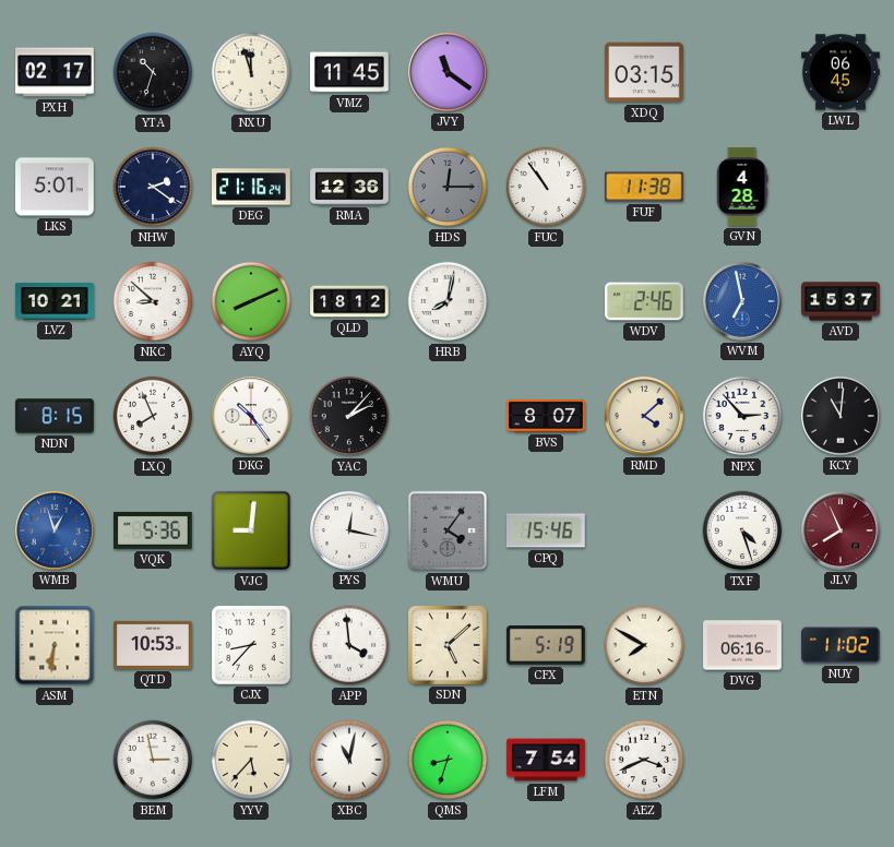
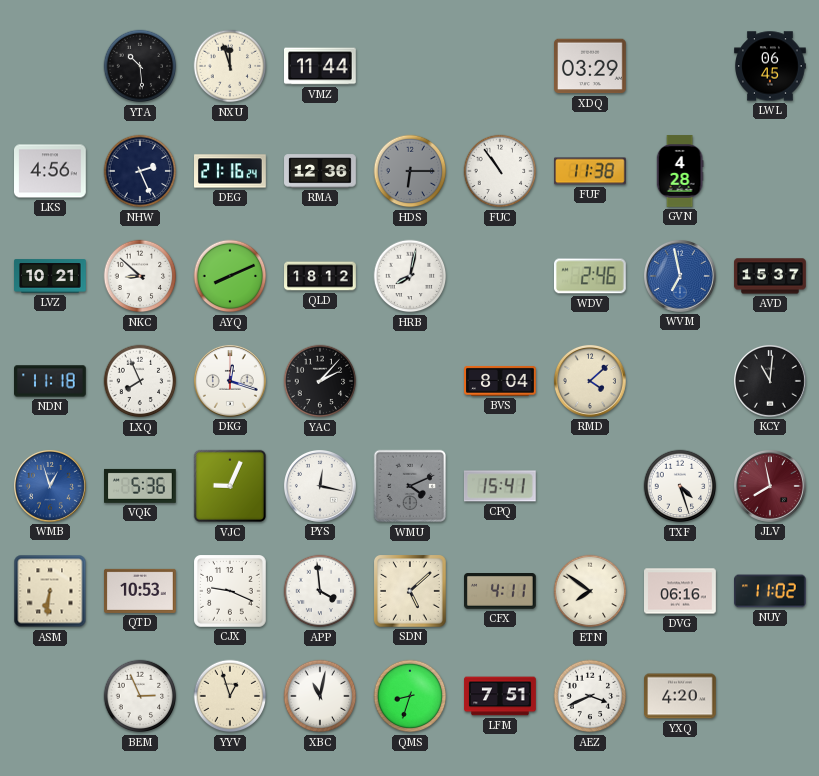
PXH: 02:17 -> none
YTA: 10:33 -> 10:29
VMZ: 11:45 -> 11:44
JVY: 11:21 -> none
XDQ: 03:15 -> 03:29
LKS: 5:01 -> 4:56
NHW: 2:21 -> 2:26
HDS: 12:15 -> 6:15
NDN: 8:15 -> 11:18
DKG: 10:24 -> 12:18
BVS: 8:07 -> 8:04
NPX: 2:53 -> none
VJC: 9:01 -> 9:04
WMU: 4:06 -> 4:11
CPQ: 15:46 -> 15:41
JLV: 7:56 -> 7:58
CJX: 8:37 -> 9:19
CFX: 5:19 -> 4:11
ETN: 7:50 -> 7:51
BEM: 2:58 -> 2:56
YYV: 5:37 -> 12:57
LFM: 7:54 -> 7:51
YXQ: none -> 4:20
